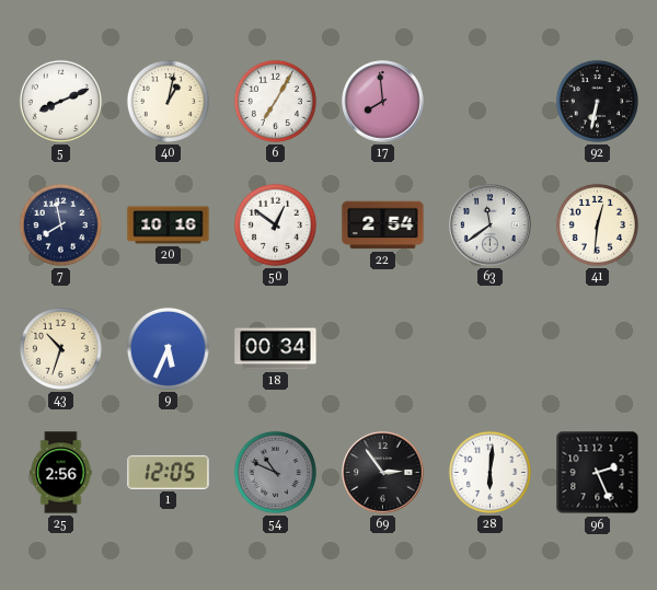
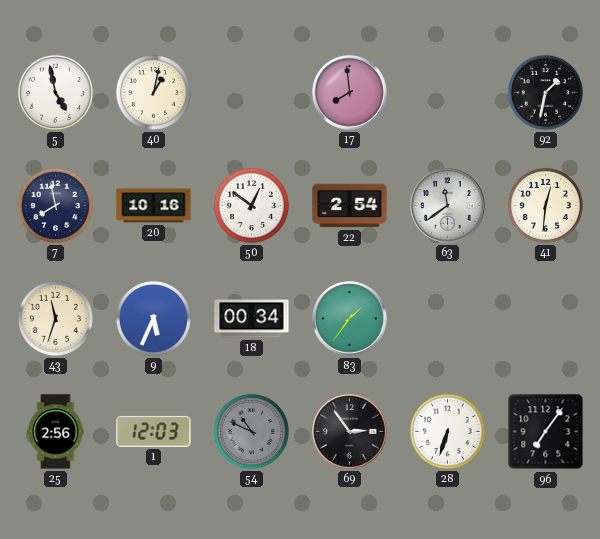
5: 8:11 -> 4:58
6: 7:05 -> none
92: 6:32 -> 1:32
43: 10:33 -> 11:33
83: none -> 1:36
1: 12:05 -> 12:03
28: 6:01 -> 6:33
96: 2:26 -> 7:06
